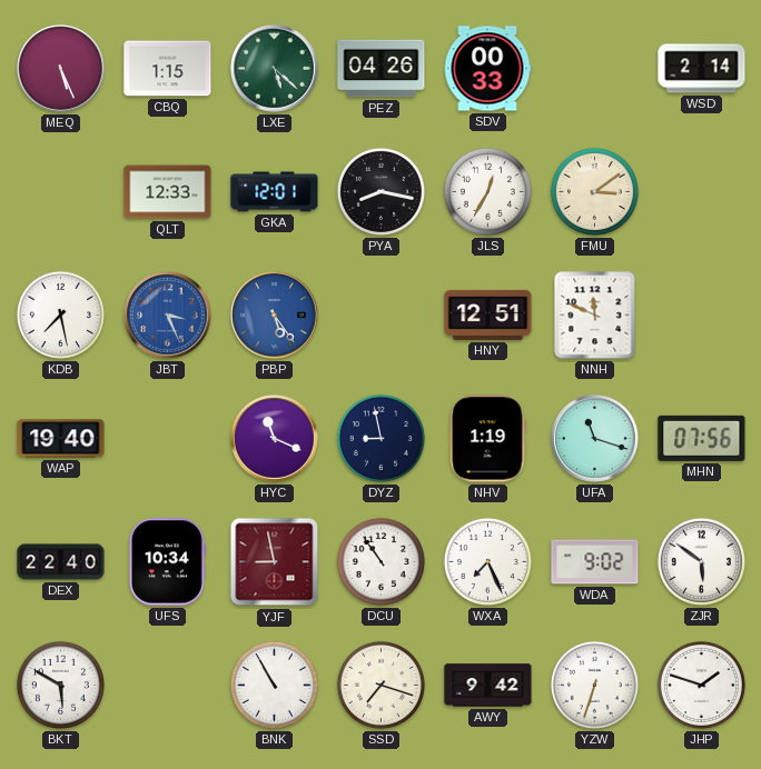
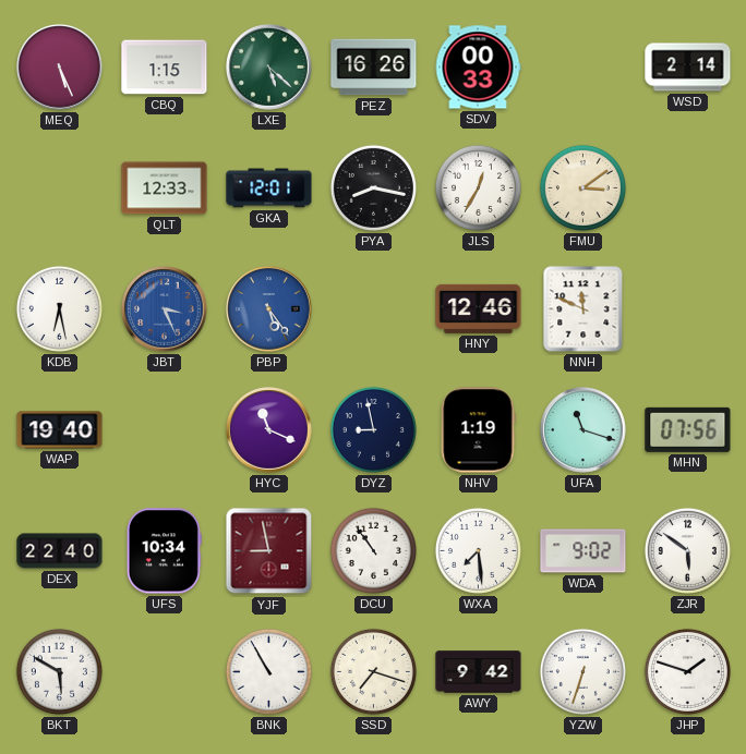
PEZ: 04:26 -> 16:26
KDB: 7:28 -> 6:28
HNY: 12:51 -> 12:46
WXA: 7:26 -> 7:29
